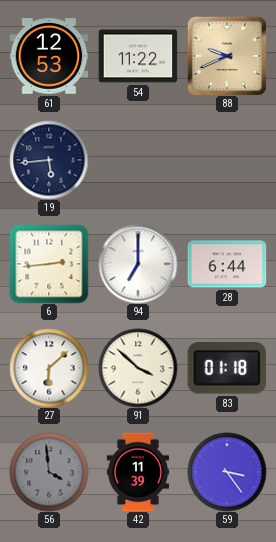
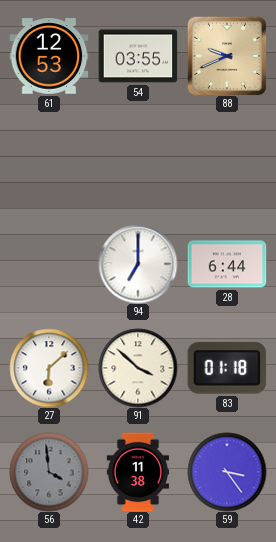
54: 11:22 -> 03:55
19: 5:44 -> none
6: 2:44 -> none
42: 11:39 -> 11:38
